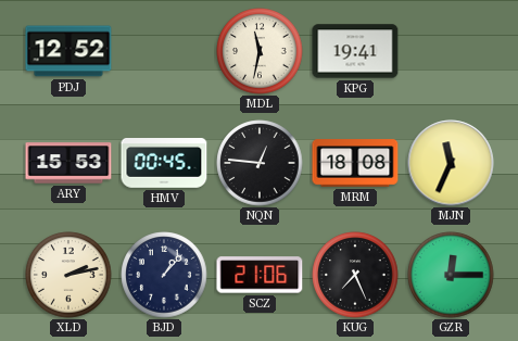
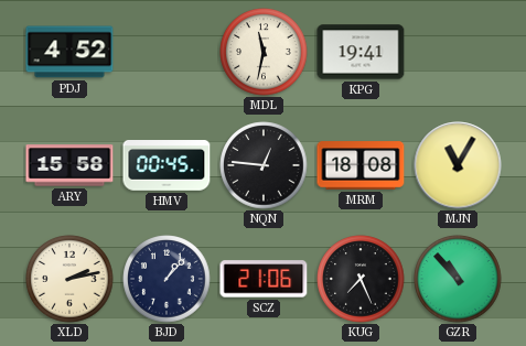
PDJ: 12:52 -> 4:52
ARY: 15:53 -> 15:58
MJN: 11:34 -> 11:05
GZR: 12:15 -> 10:53
